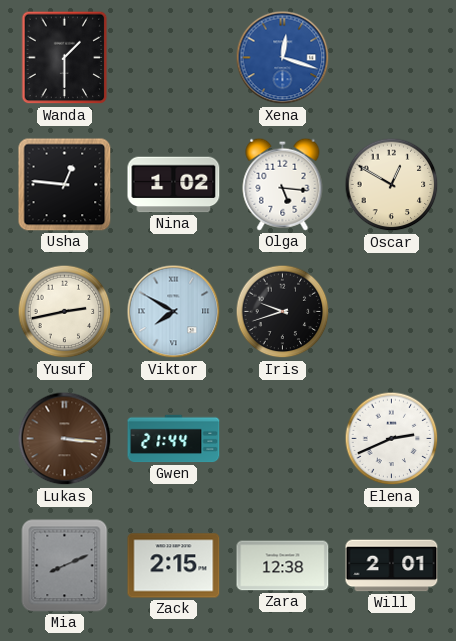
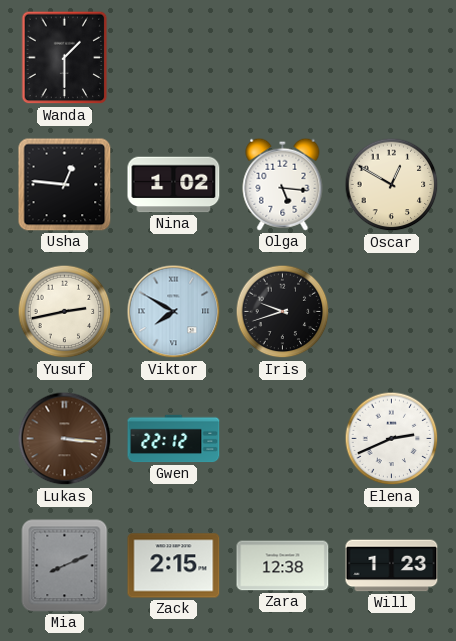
Xena: 12:18 -> none
Gwen: 21:44 -> 22:12
Will: 2:01 -> 1:23
